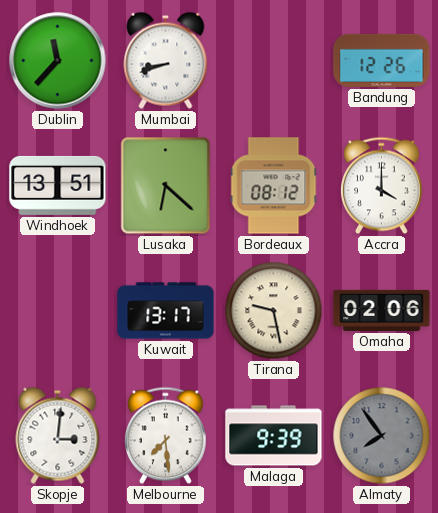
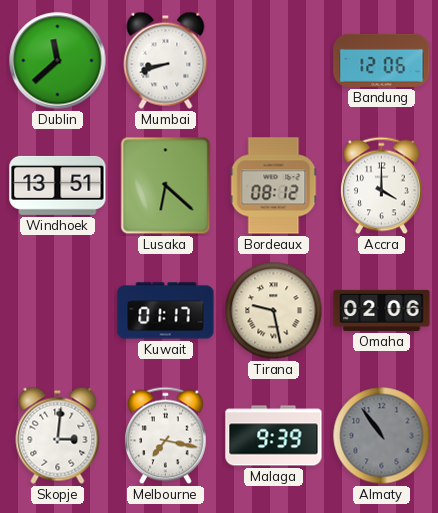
Dublin: 11:37 -> 11:38
Bandung: 12:26 -> 12:06
Kuwait: 13:17 -> 01:17
Melbourne: 7:29 -> 7:17
Almaty: 7:54 -> 10:54
